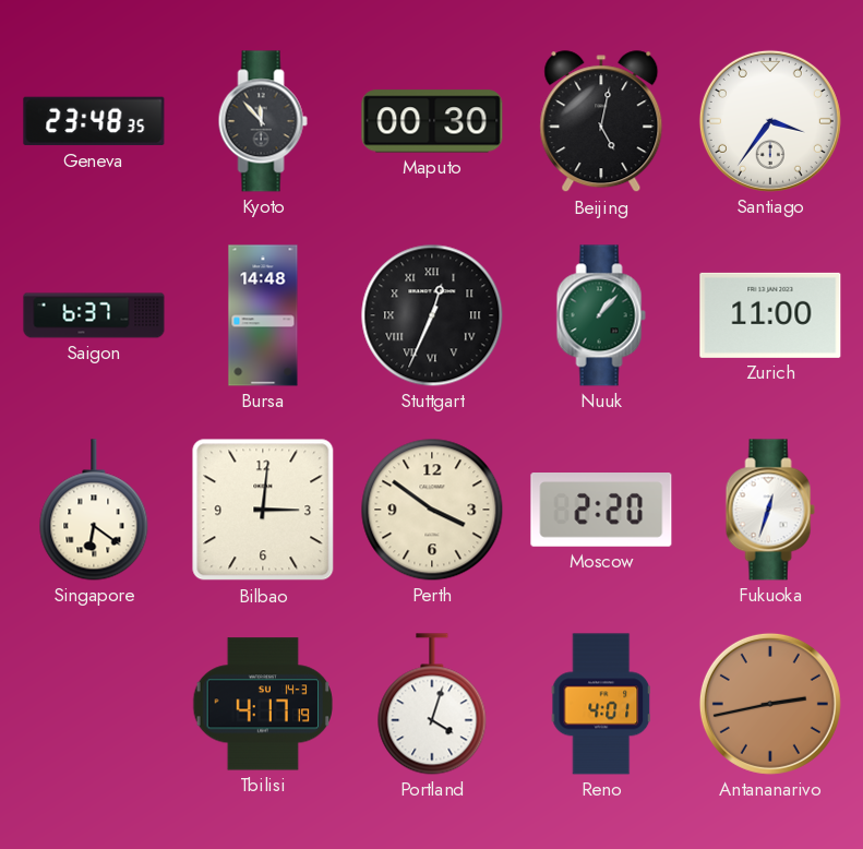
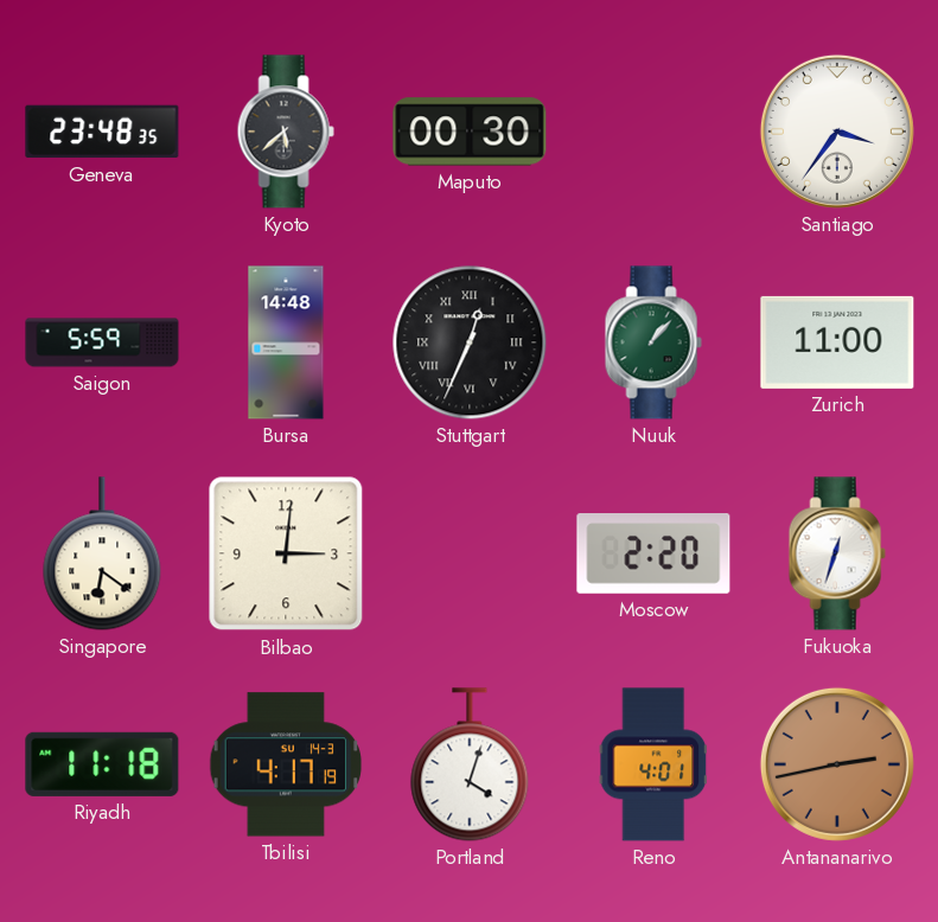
Kyoto: 11:53 -> 5:38
Beijing: 5:02 -> none
Saigon: 6:37 -> 5:59
Perth: 3:51 -> none
Riyadh: none -> 11:18
